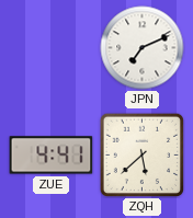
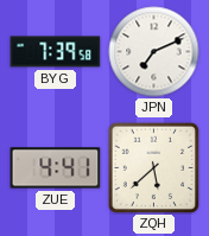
BYG: none -> 7:39
